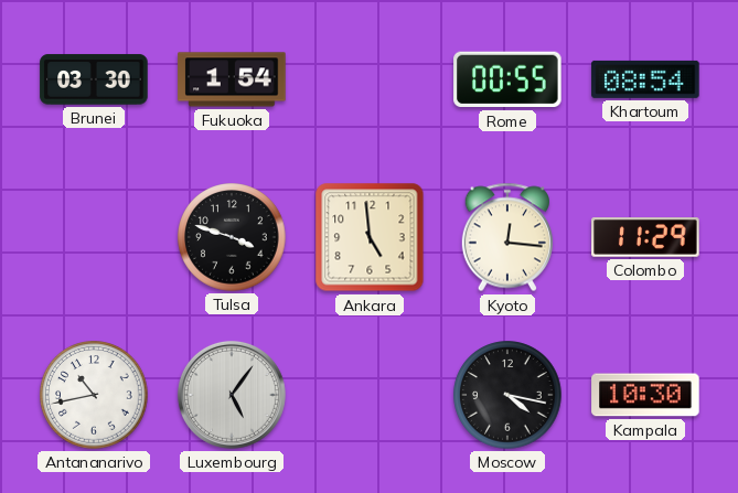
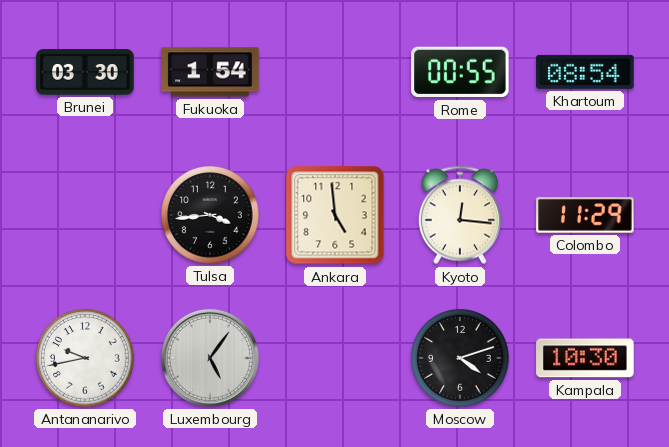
Tulsa: 3:48 -> 3:44
Antananarivo: 10:43 -> 9:43
Moscow: 4:17 -> 4:12
